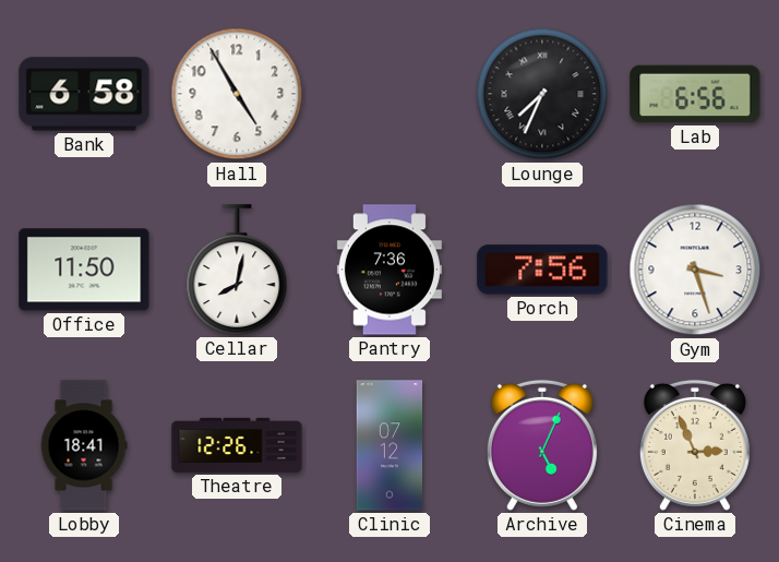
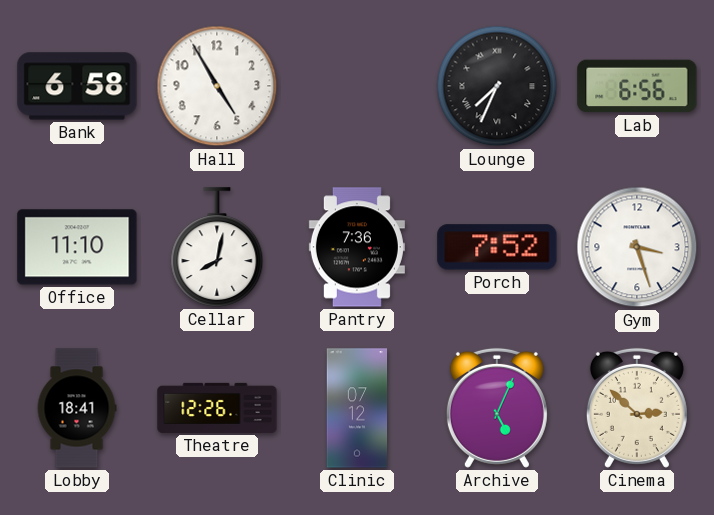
Office: 11:50 -> 11:10
Porch: 7:56 -> 7:52
Cinema: 2:56 -> 2:52
